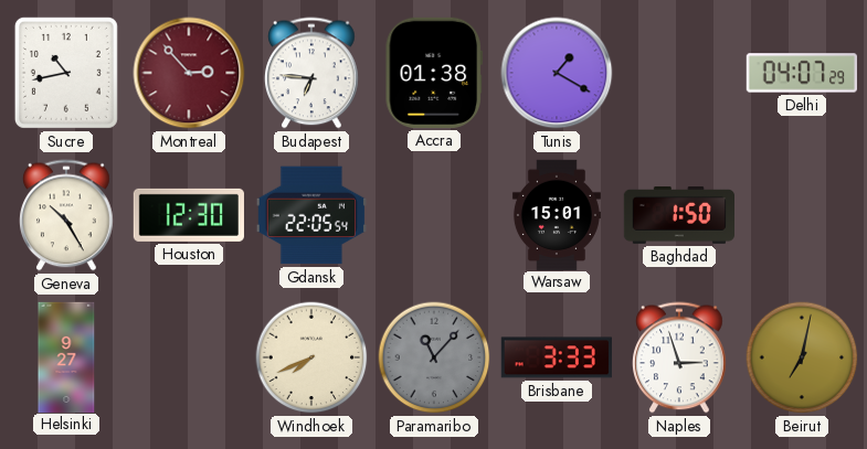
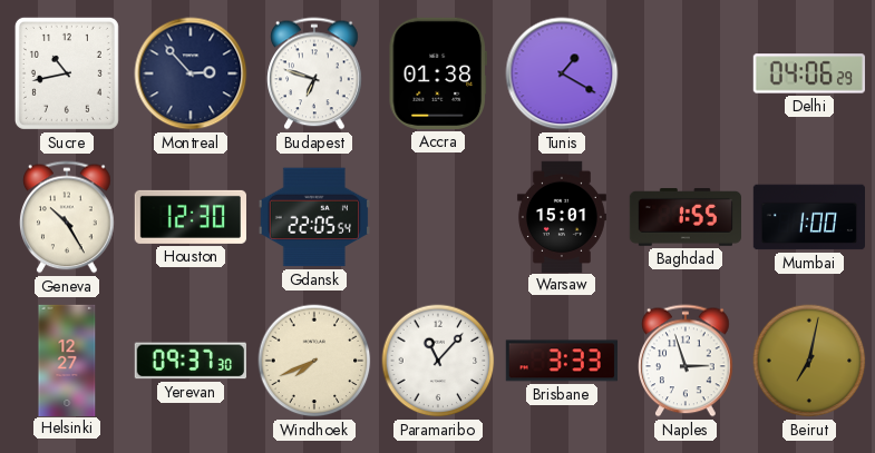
Montreal dial: burgundy -> navy
Budapest: 6:46 -> 6:48
Delhi: 04:07 -> 04:06
Baghdad: 1:50 -> 1:55
Mumbai: none -> 1:00
Helsinki: 9:27 -> 12:27
Yerevan: none -> 09:37
Paramaribo dial: grey -> white
